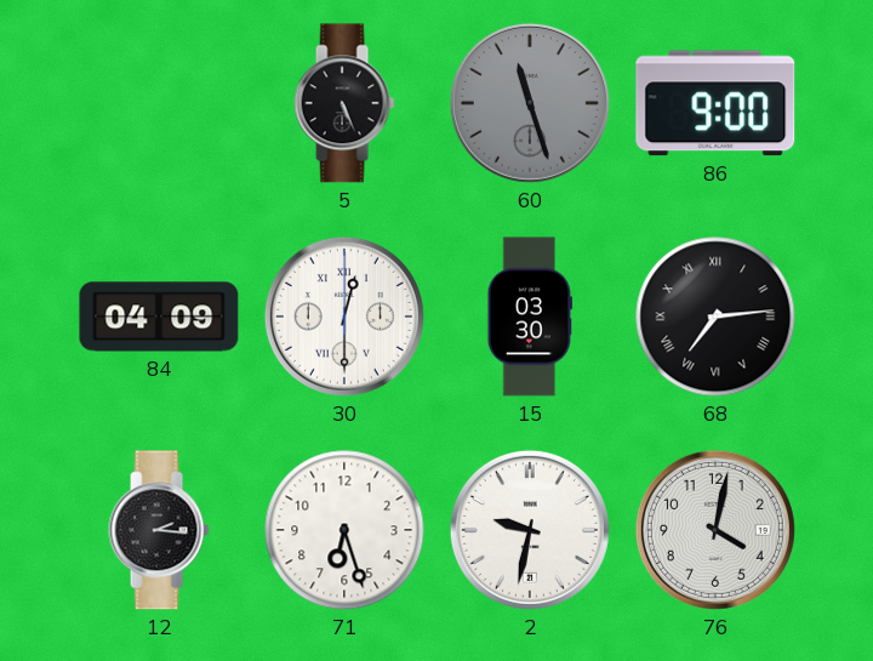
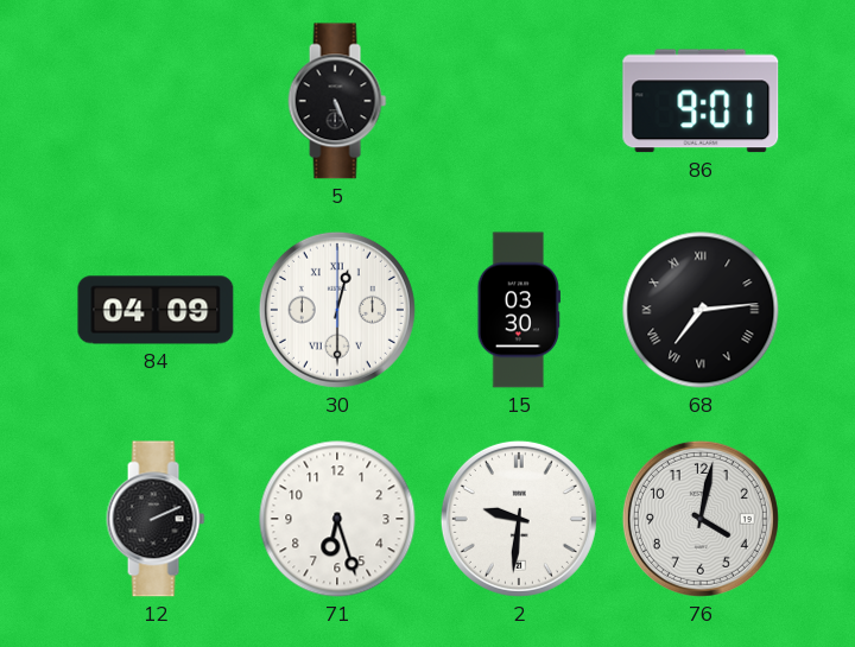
60: 11:27 -> none
86: 9:00 -> 9:01
12: 2:16 -> 2:11
2: 9:32 -> 9:31
